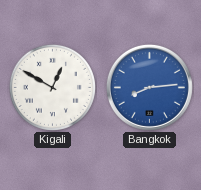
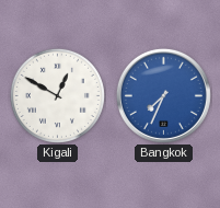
Bangkok: 8:14 -> 7:34
